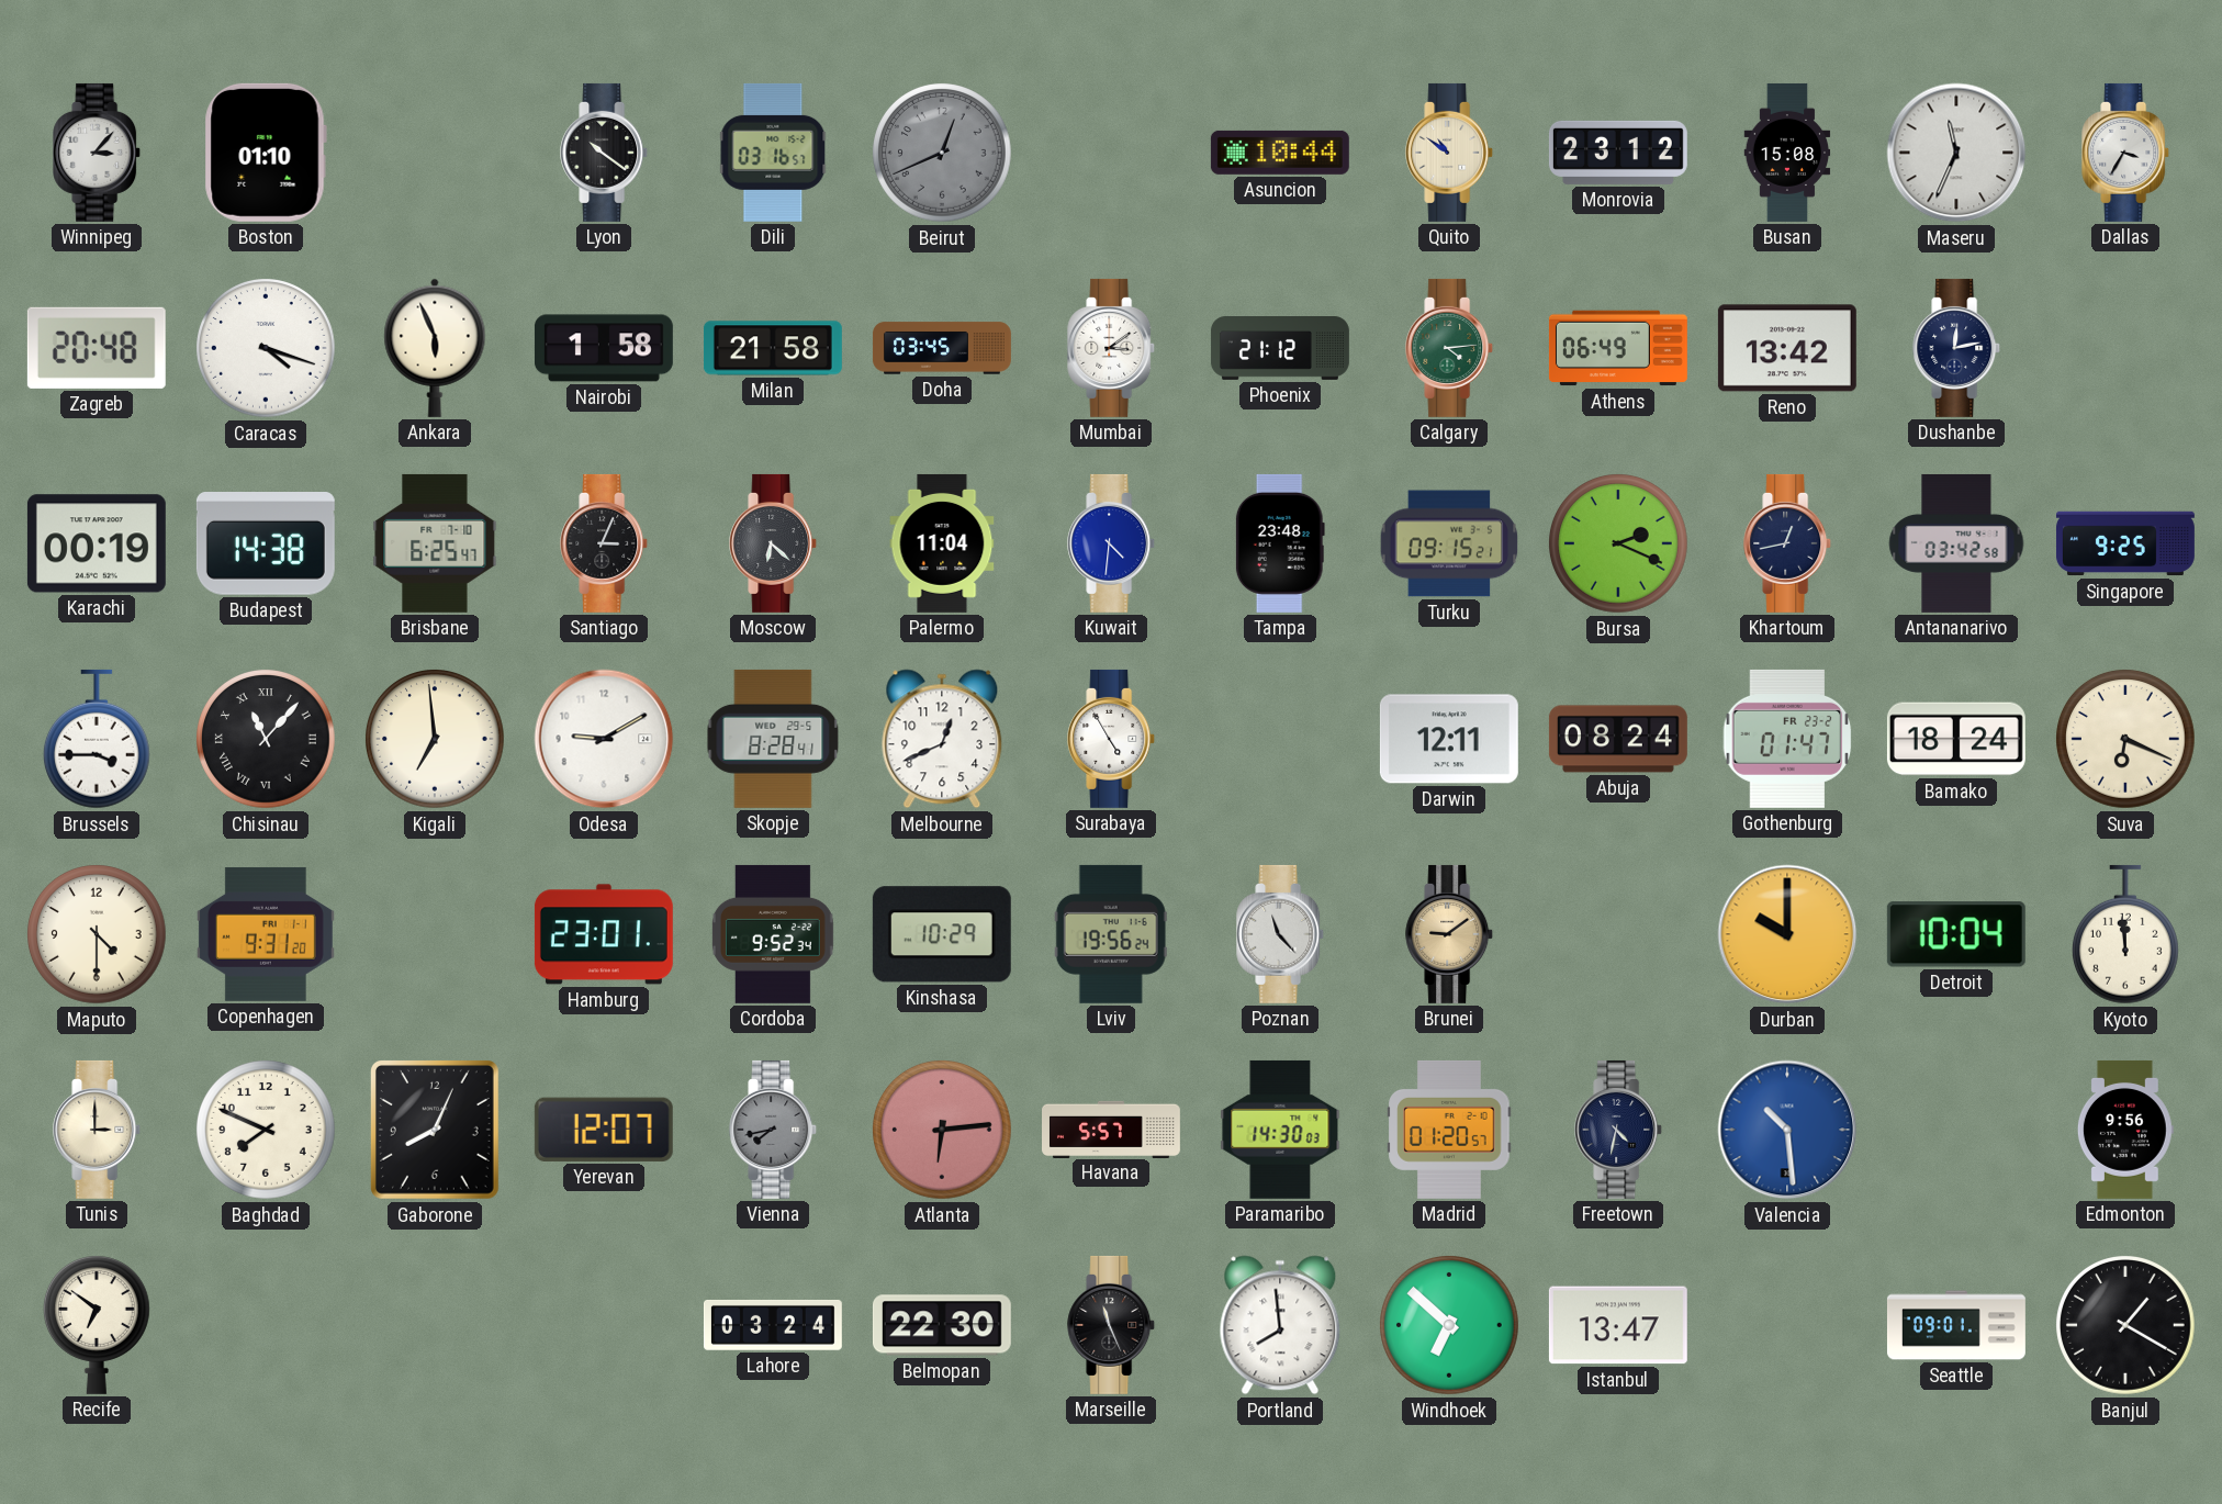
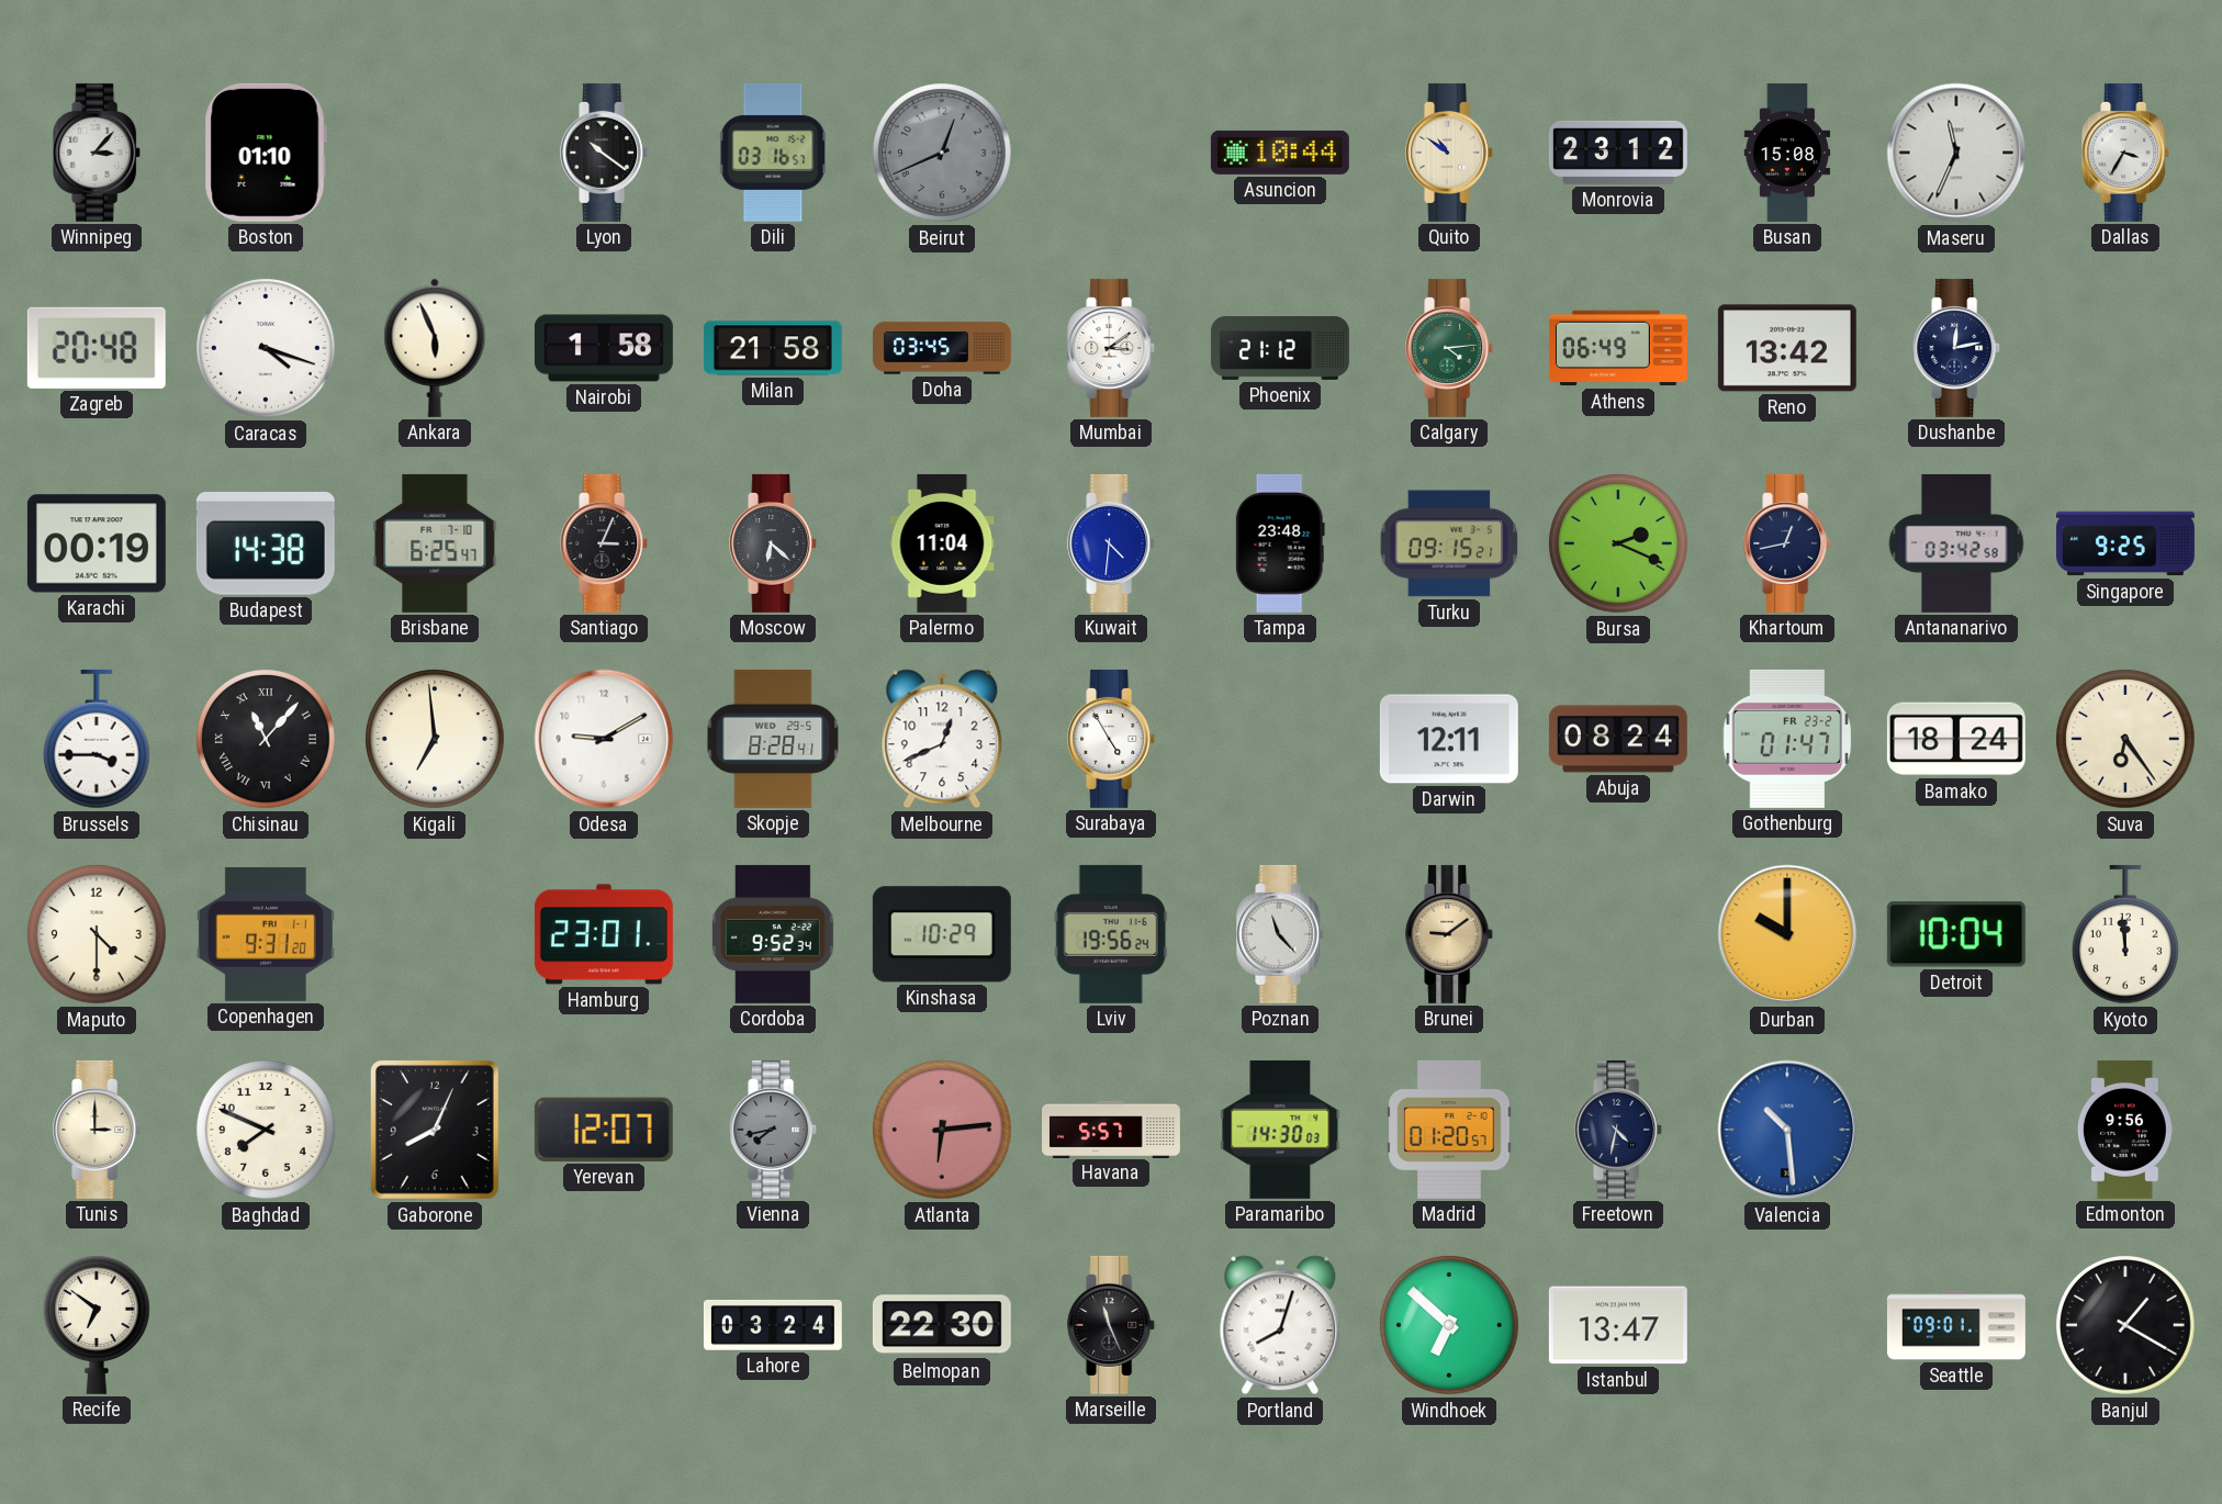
Suva: 6:19 -> 6:24
Portland: 7:59 -> 8:03
